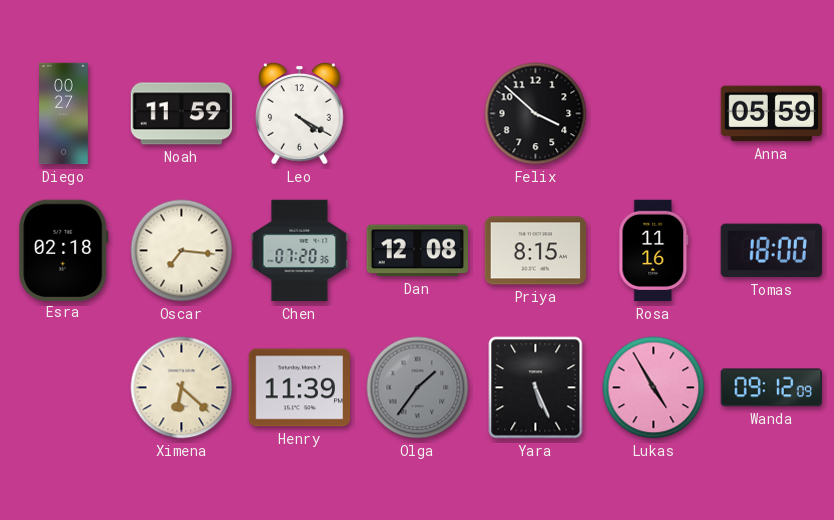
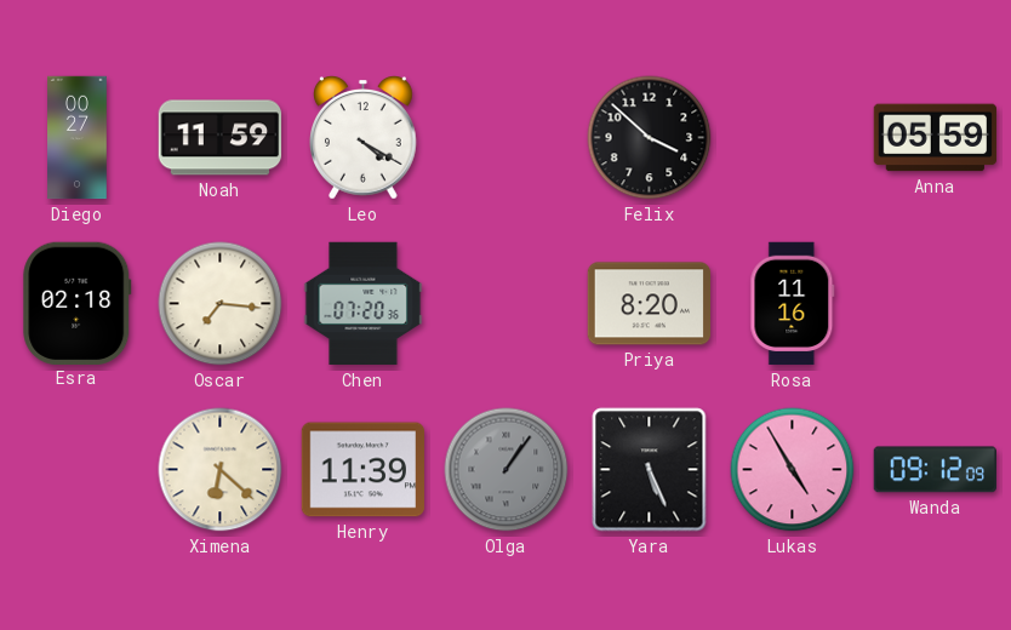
Dan: 12:08 -> none
Priya: 8:15 -> 8:20
Tomas: 18:00 -> none
Olga: 1:36 -> 1:06
